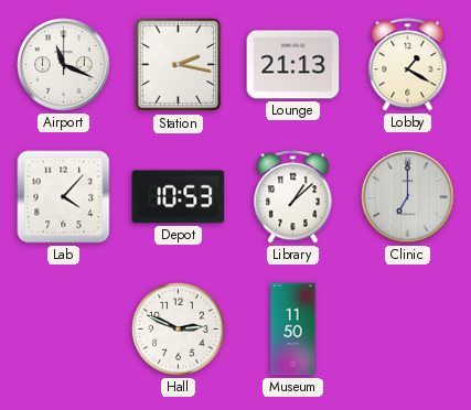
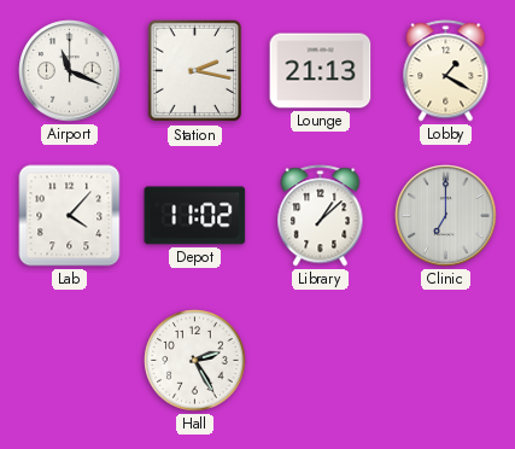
Depot: 10:53 -> 11:02
Hall: 2:49 -> 2:25
Museum: 11:50 -> none
